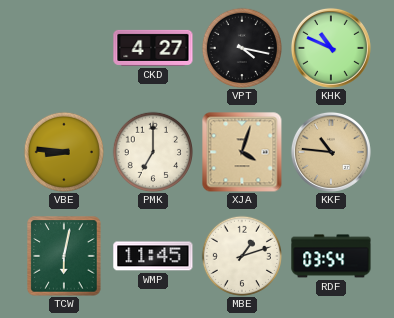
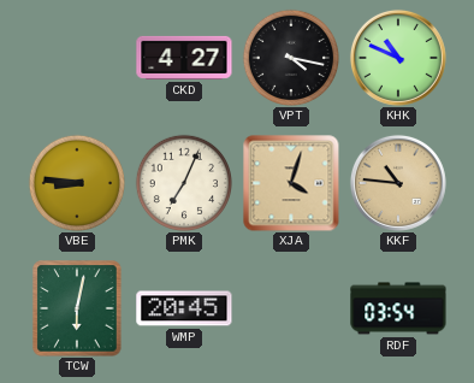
PMK: 7:00 -> 7:04
WMP: 11:45 -> 20:45
MBE: 1:12 -> none
